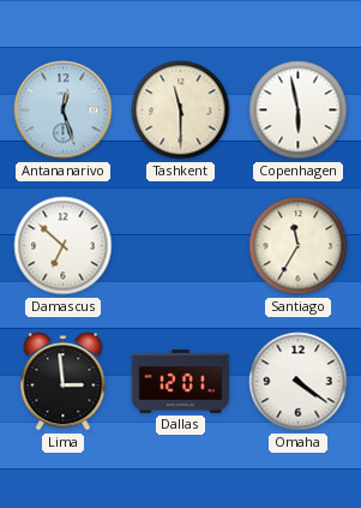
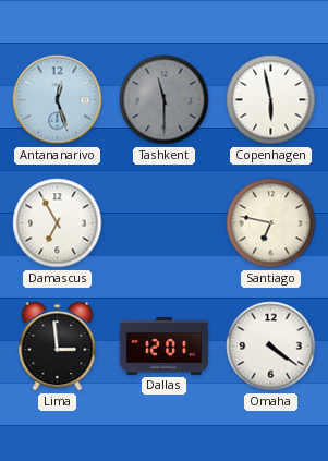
Tashkent dial: cream -> grey
Damascus: 6:52 -> 6:55
Santiago: 11:35 -> 6:47
